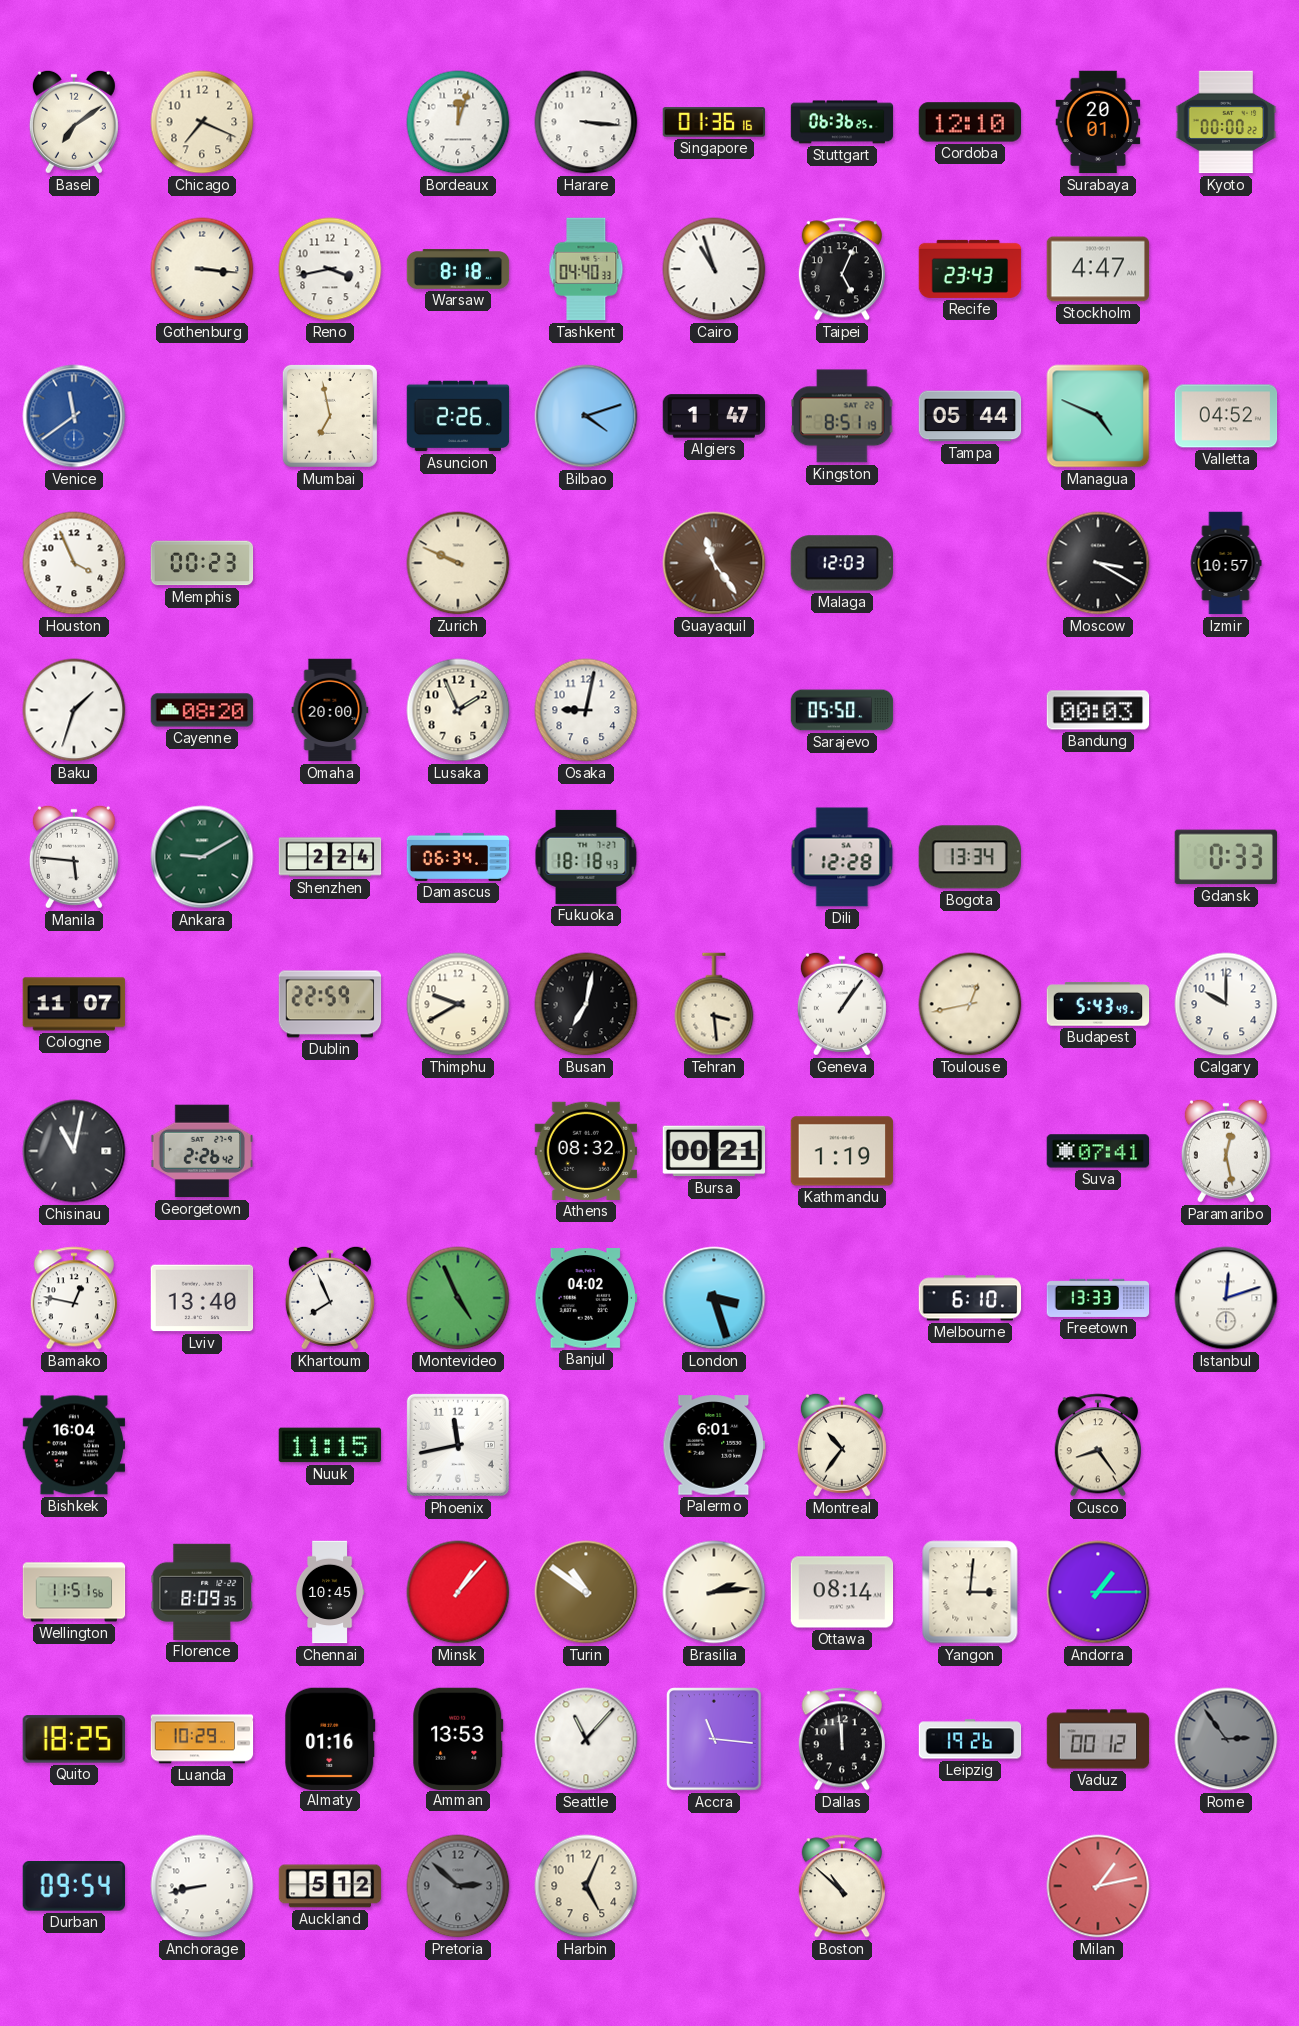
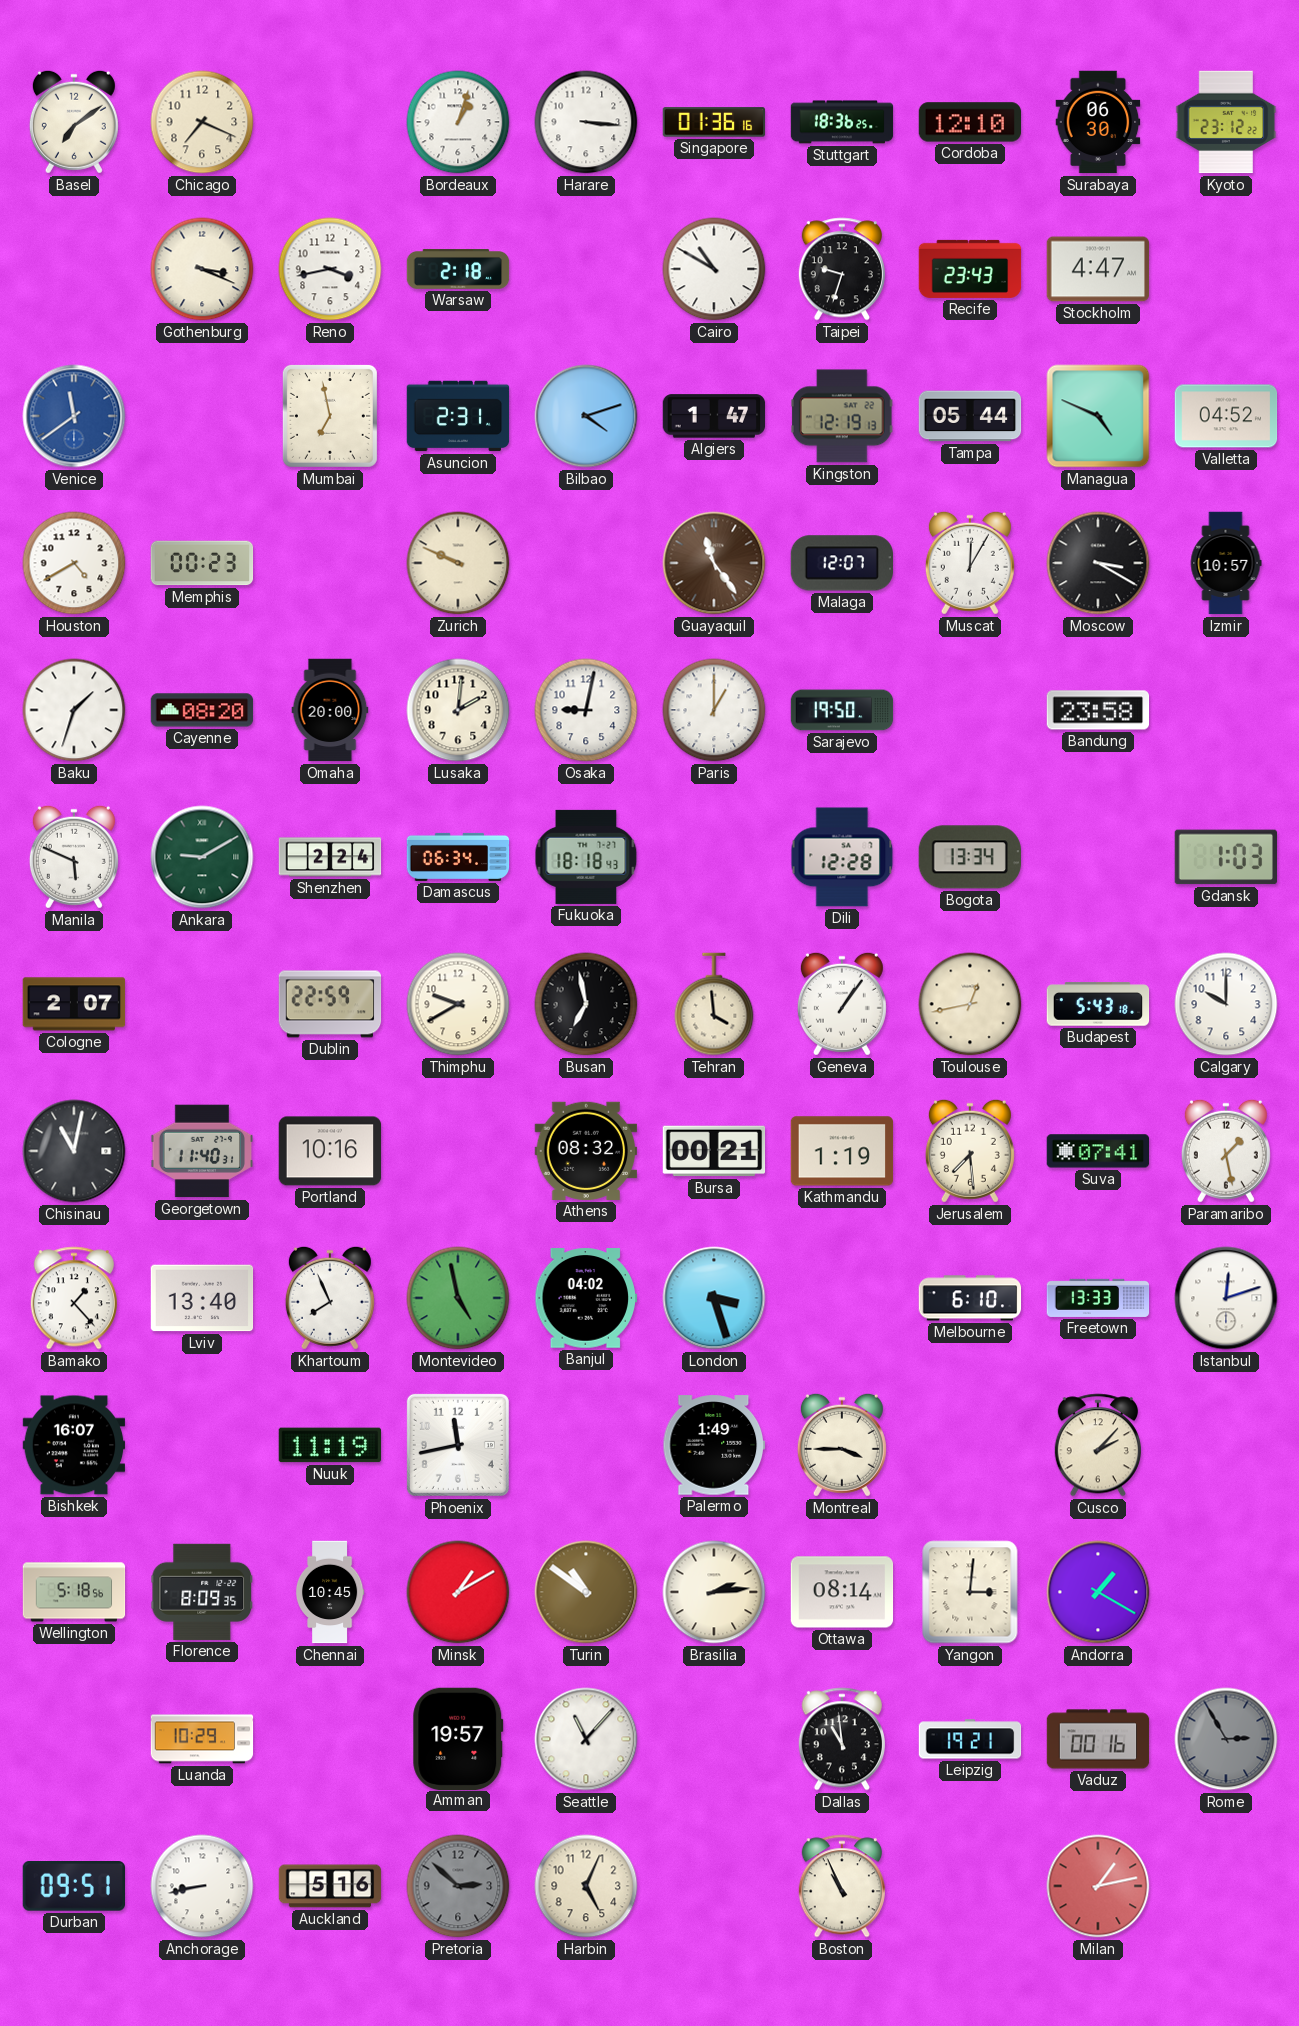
Bordeaux: 12:03 -> 1:03
Stuttgart: 06:36 -> 18:36
Surabaya: 20:01 -> 06:30
Kyoto: 00:00 -> 23:12
Gothenburg: 3:16 -> 3:19
Warsaw: 8:18 -> 2:18
Tashkent: 04:40 -> none
Cairo: 10:57 -> 10:50
Taipei: 5:04 -> 9:33
Asuncion: 2:26 -> 2:31
Kingston: 8:51 -> 12:19
Houston: 3:56 -> 4:40
Malaga: 12:03 -> 12:07
Muscat: none -> 12:05
Lusaka: 1:56 -> 2:01
Paris: none -> 1:00
Sarajevo: 05:50 -> 19:50
Bandung: 00:03 -> 23:58
Manila: 5:46 -> 5:49
Gdansk: 0:33 -> 1:03
Cologne: 11:07 -> 2:07
Busan: 7:02 -> 6:58
Tehran: 3:29 -> 3:59
Budapest: 5:43:49 -> 5:43:18
Georgetown: 2:26 -> 11:40
Portland: none -> 10:16
Jerusalem: none -> 7:29
Paramaribo: 12:28 -> 1:28
Bamako: 12:47 -> 1:23
Montevideo: 4:56 -> 4:58
Bishkek: 16:04 -> 16:07
Nuuk: 11:15 -> 11:19
Palermo: 6:01 -> 1:49
Montreal: 10:36 -> 3:45
Cusco: 8:24 -> 2:07
Wellington: 11:51 -> 5:18
Minsk: 1:07 -> 1:10
Andorra: 1:15 -> 1:20
Quito: 18:25 -> none
Almaty: 01:16 -> none
Amman: 13:53 -> 19:57
Accra: 11:16 -> none
Dallas: 11:59 -> 10:59
Leipzig: 19:26 -> 19:21
Vaduz: 00:12 -> 00:16
Rome: 2:54 -> 2:55
Durban: 09:54 -> 09:51
Auckland: 5:12 -> 5:16
Boston: 10:52 -> 10:56
